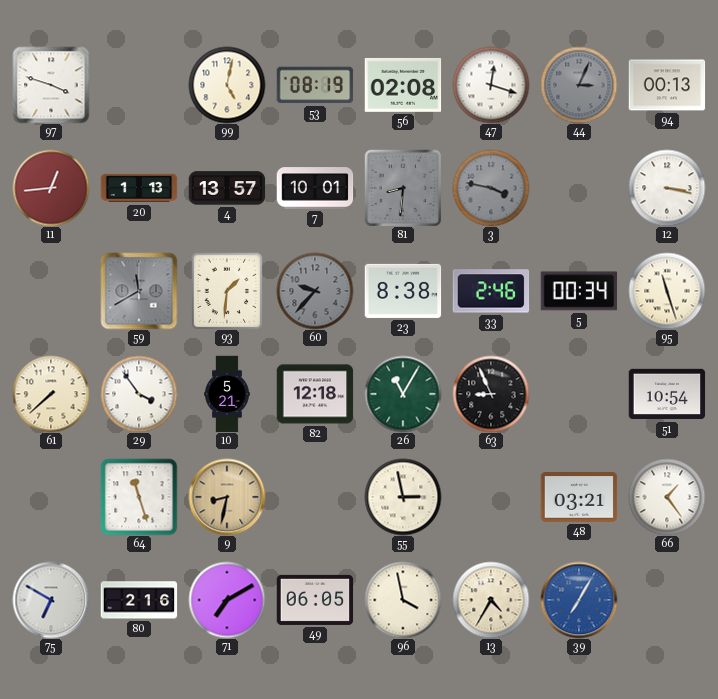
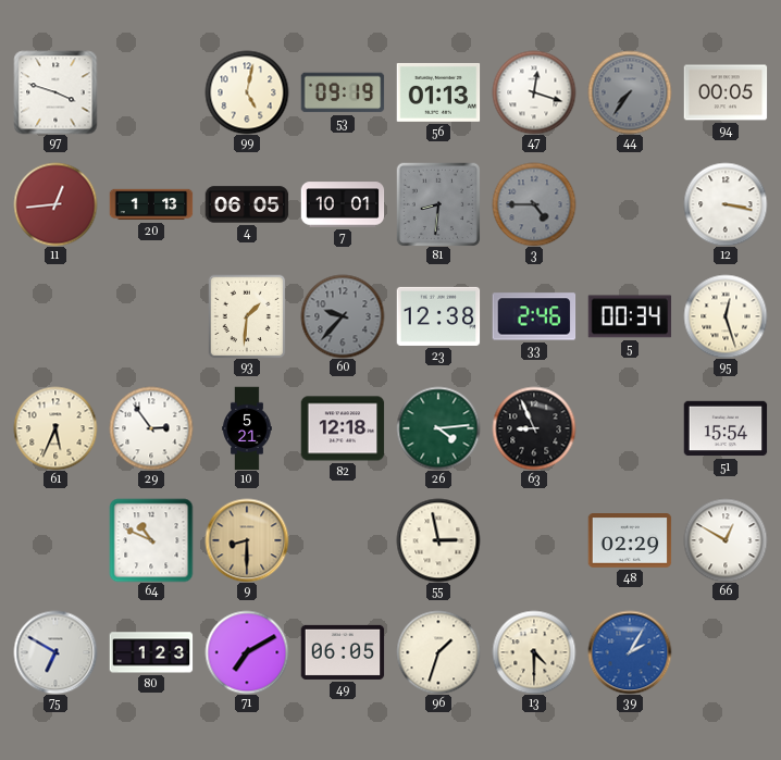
53: 08:19 -> 09:19
56: 02:08 -> 01:13
44: 3:04 -> 7:36
94: 00:13 -> 00:05
4: 13:57 -> 06:05
3: 3:47 -> 4:45
59: 11:40 -> none
23: 8:38 -> 12:38
95: 11:27 -> 12:27
61: 7:38 -> 5:34
29: 3:54 -> 2:54
26: 11:05 -> 4:14
51: 10:54 -> 15:54
64: 11:27 -> 10:49
9: 8:32 -> 8:30
48: 03:21 -> 02:29
66: 1:24 -> 12:50
80: 2:16 -> 1:23
96: 3:58 -> 1:33
13: 4:35 -> 4:30
39: 7:05 -> 2:05
